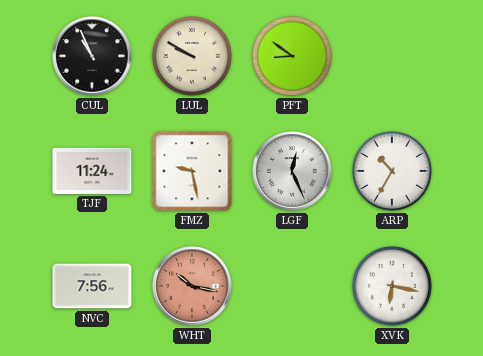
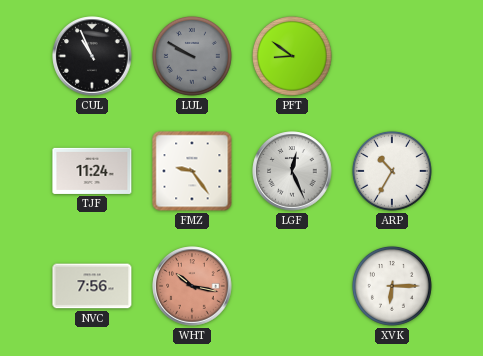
LUL dial: cream -> grey
FMZ: 9:28 -> 9:24
XVK: 6:17 -> 6:15
